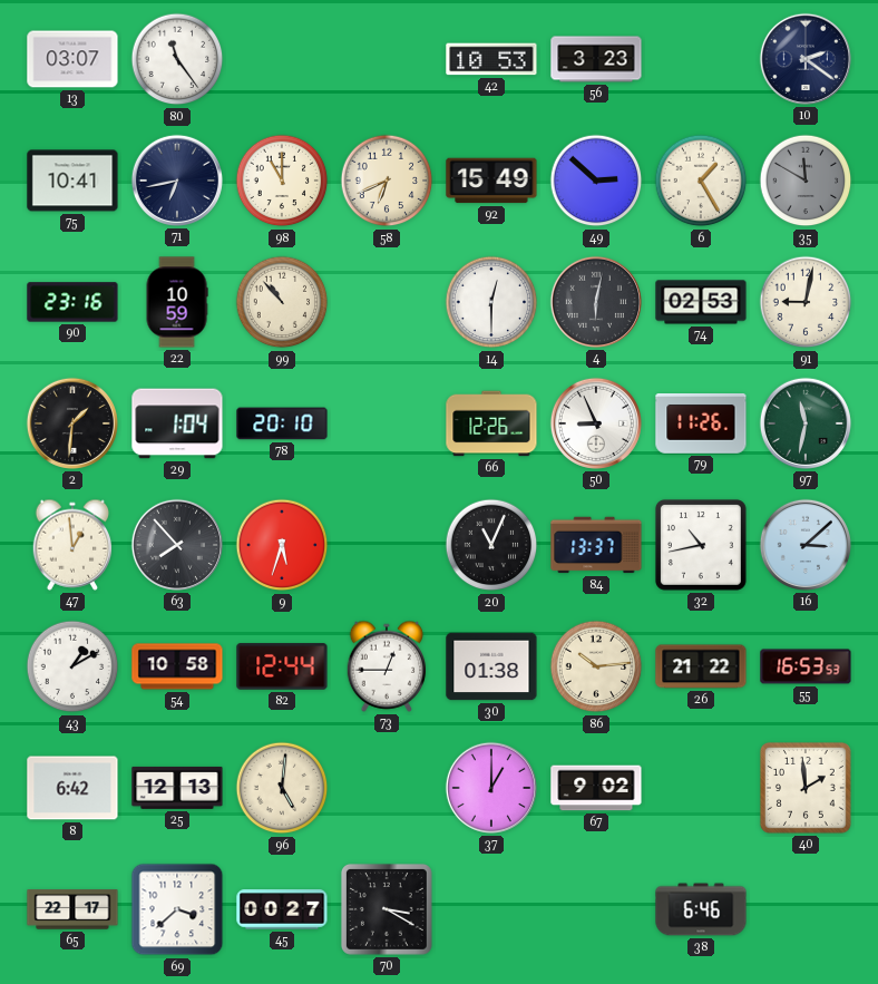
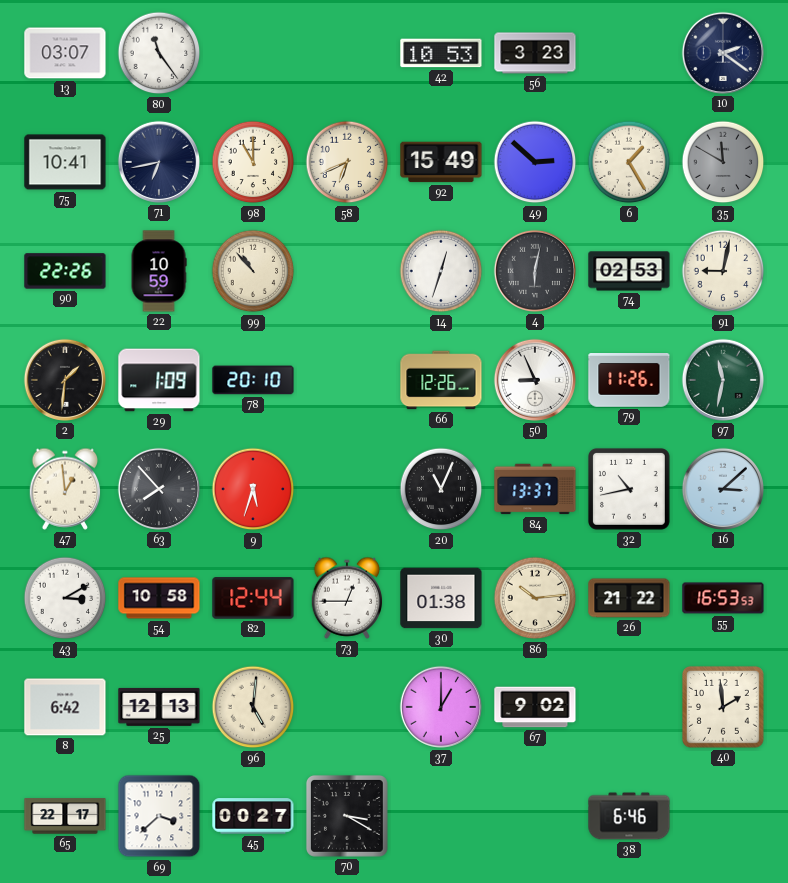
90: 23:16 -> 22:26
14: 12:30 -> 12:33
29: 1:04 -> 1:09
43: 1:10 -> 3:10
